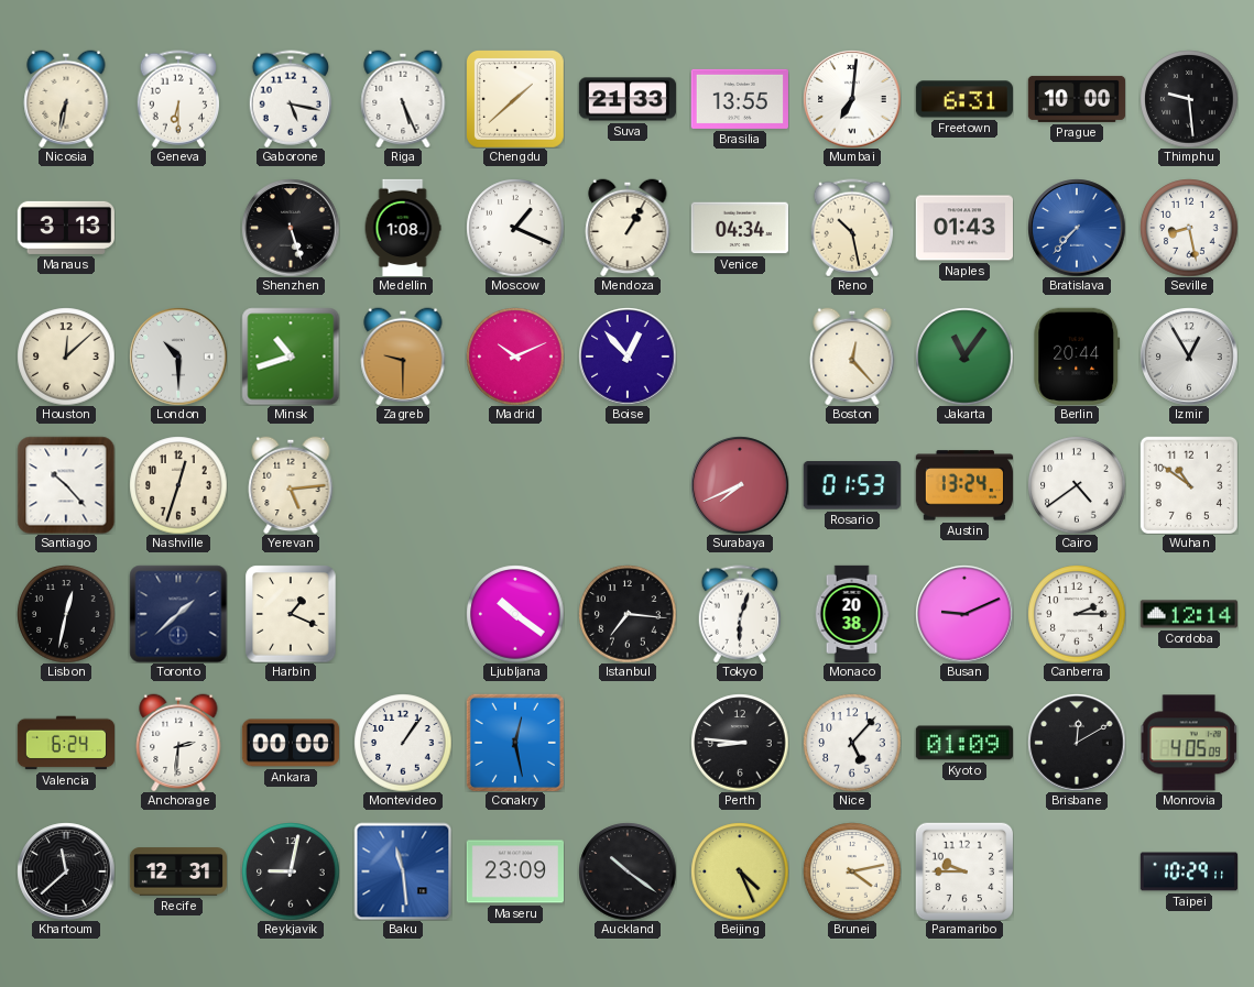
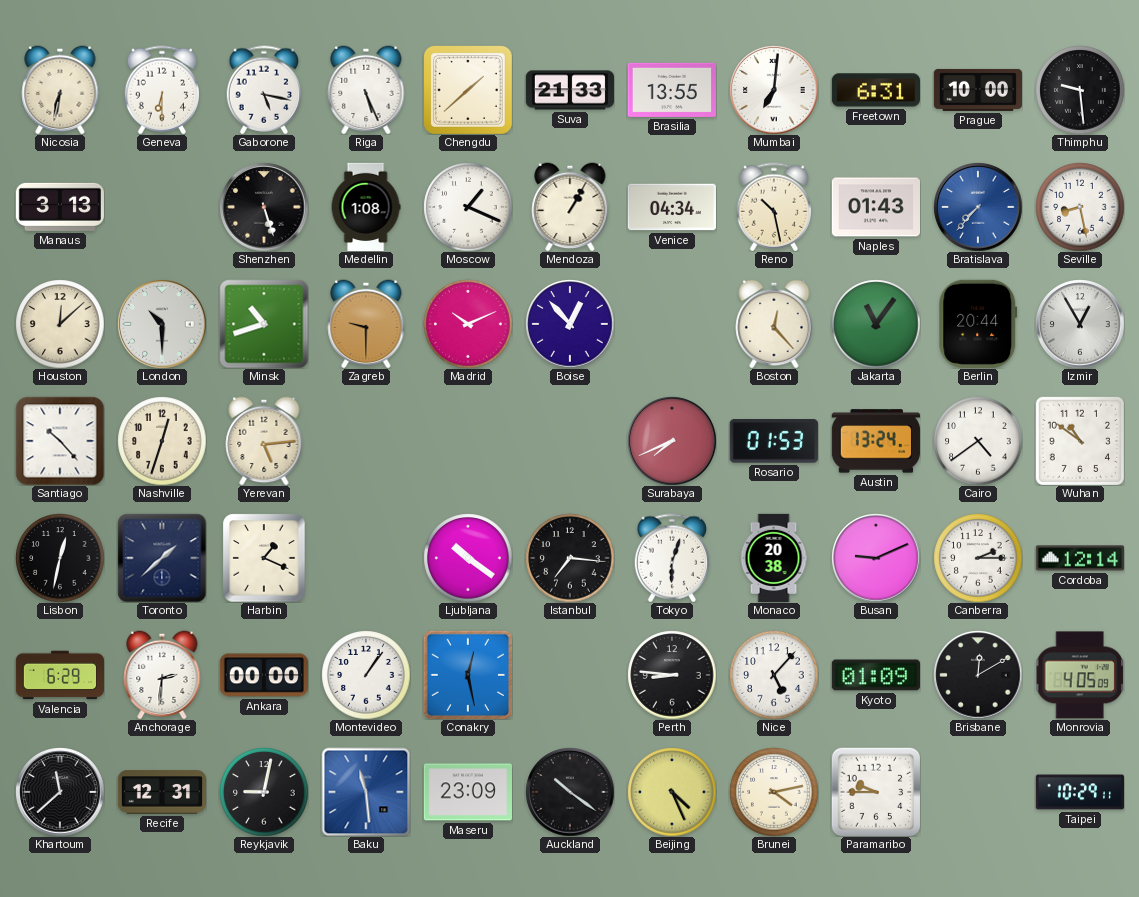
Valencia: 6:24 -> 6:29
